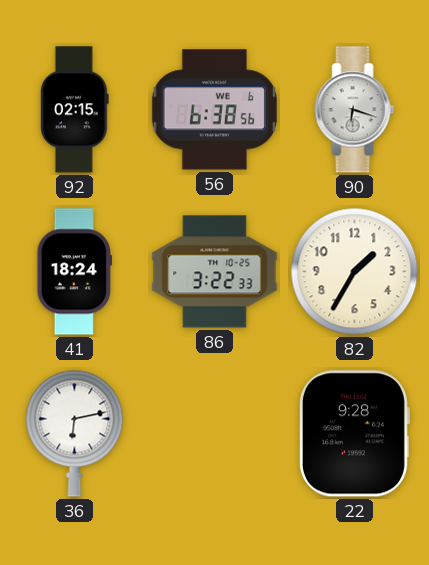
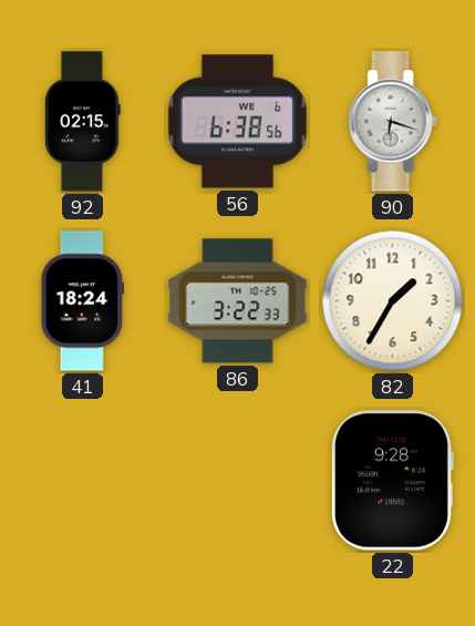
36: 6:13 -> none
